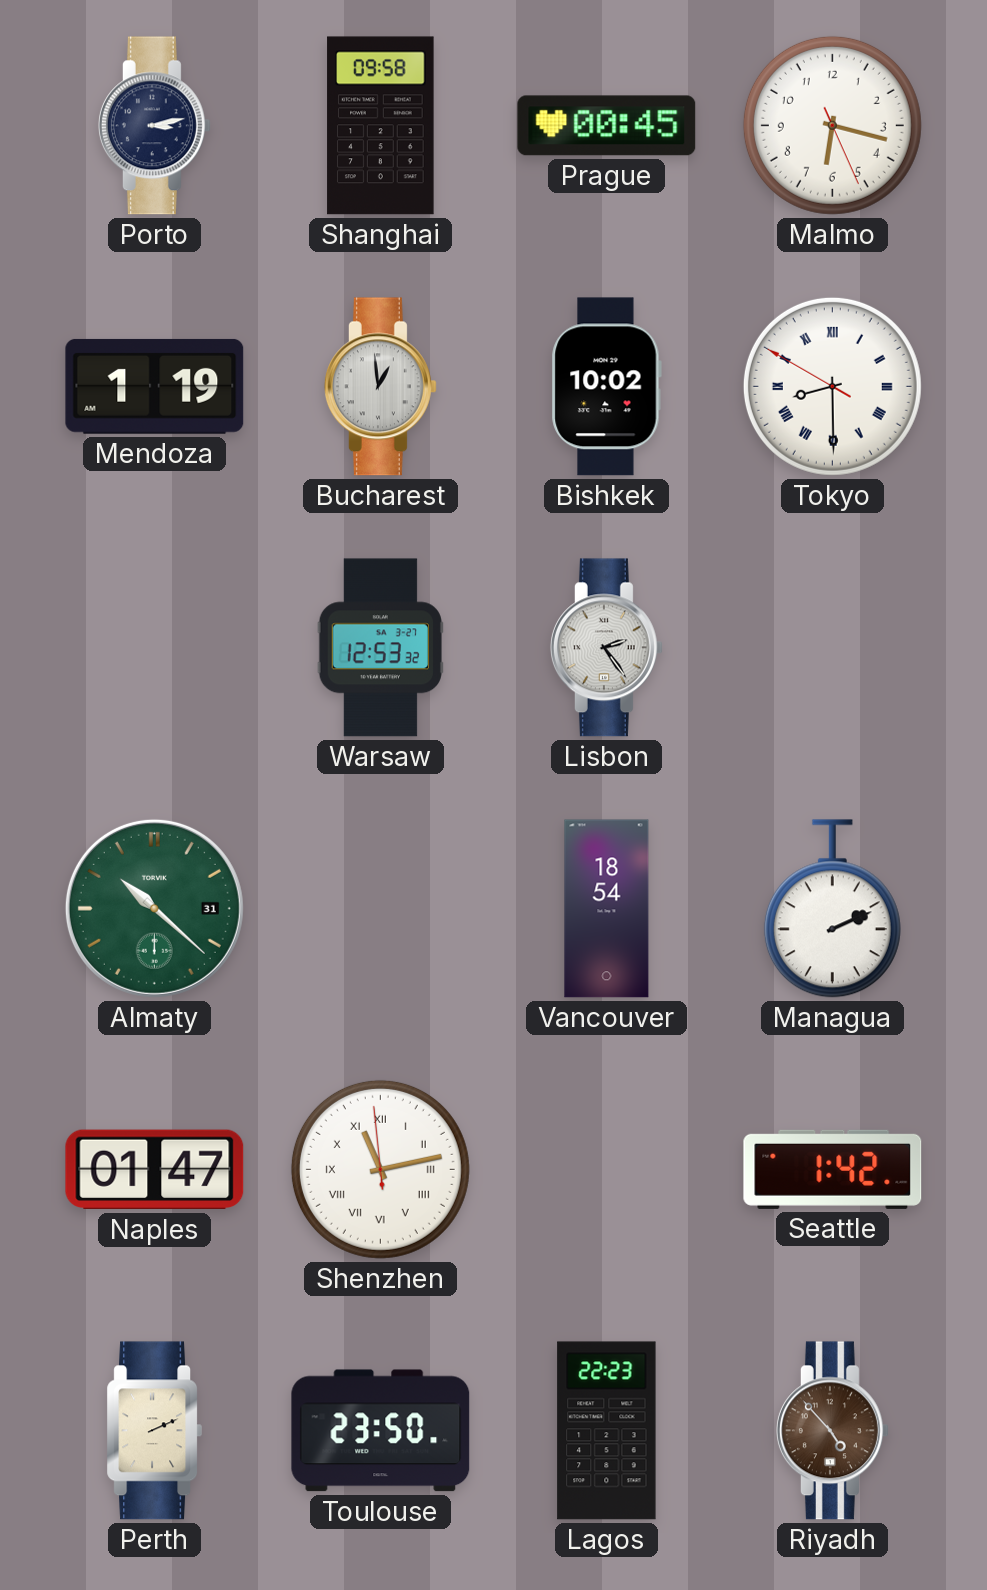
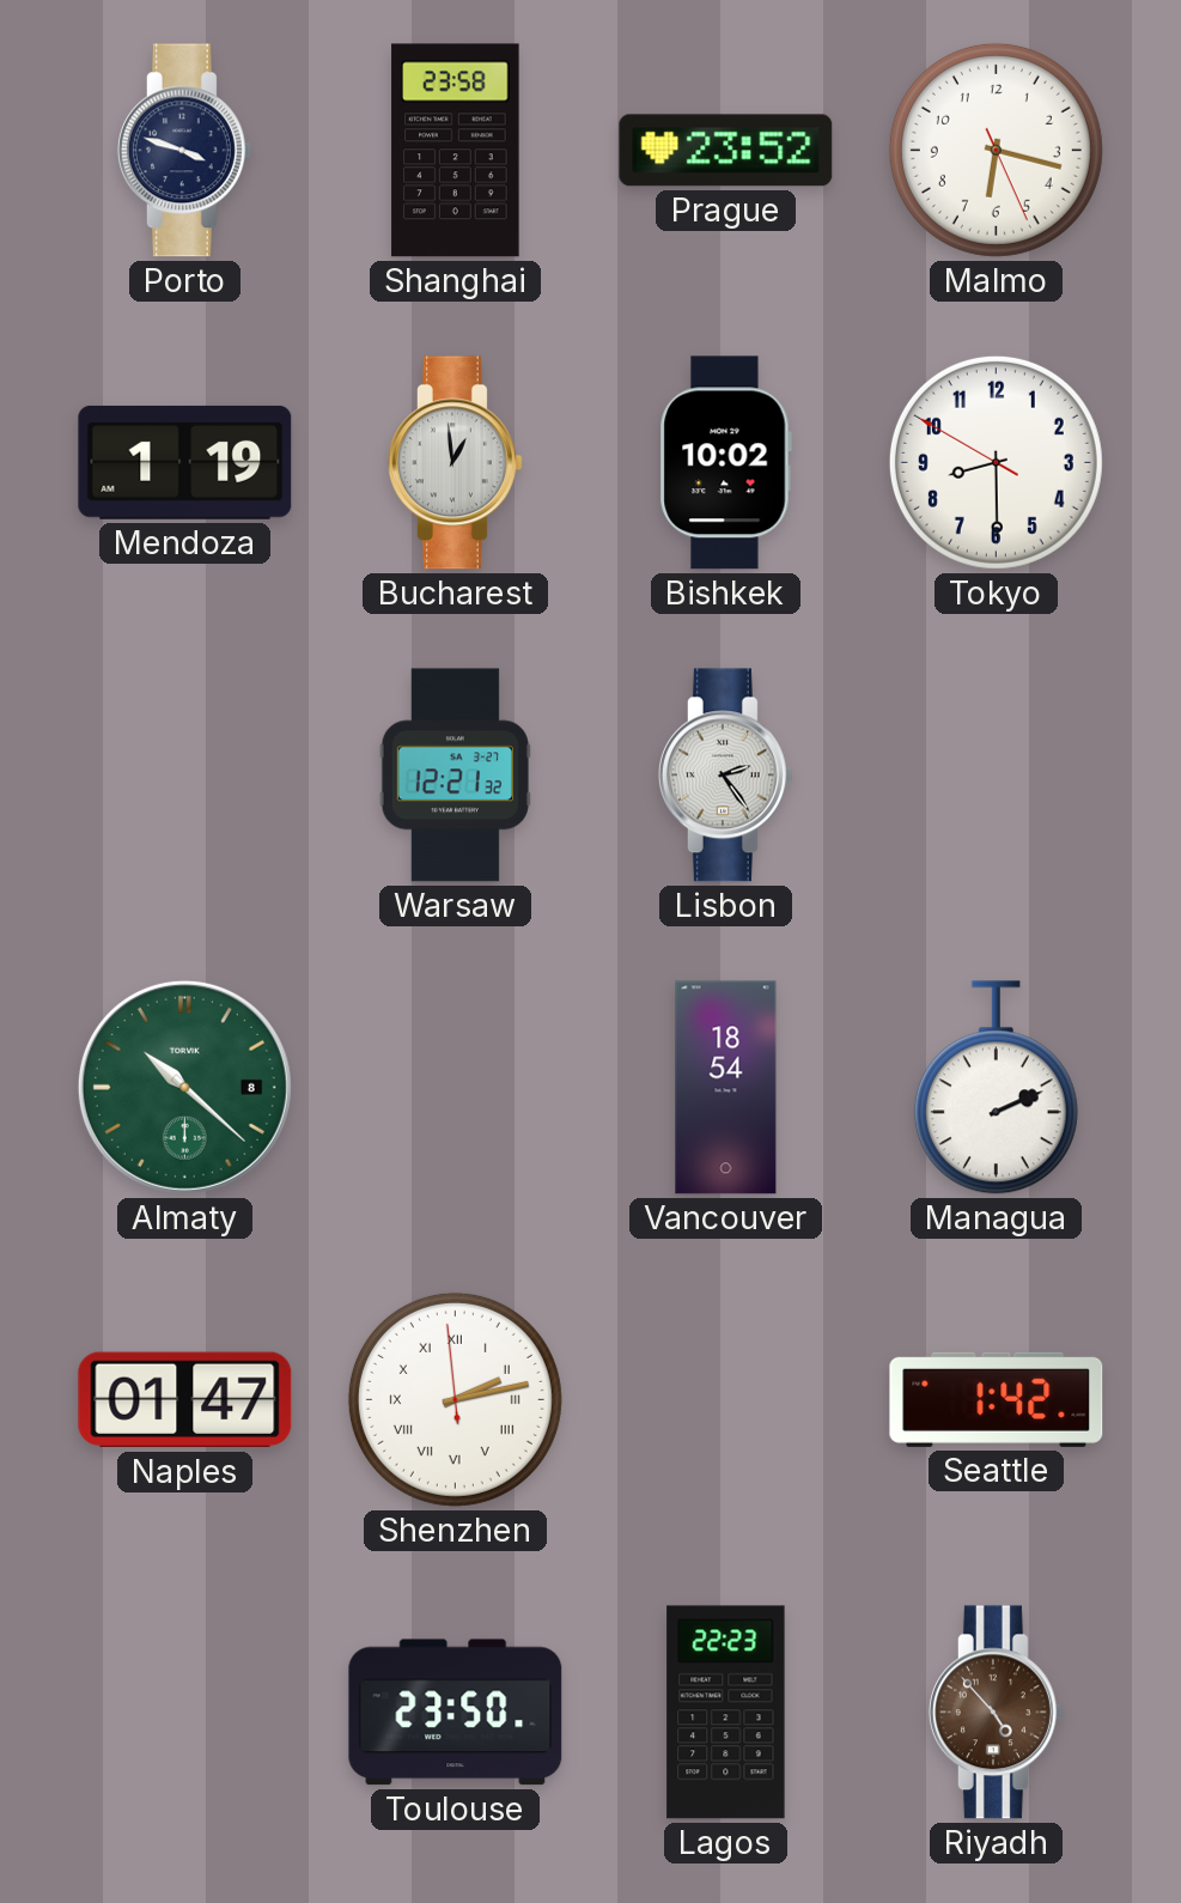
Porto: 3:13 -> 3:48
Shanghai: 09:58 -> 23:58
Prague: 00:45 -> 23:52
Tokyo numerals: Roman -> Arabic
Warsaw: 12:53 -> 12:21
Almaty date: 31 -> 8
Shenzhen: 11:12 -> 2:12
Perth: 2:11 -> none
